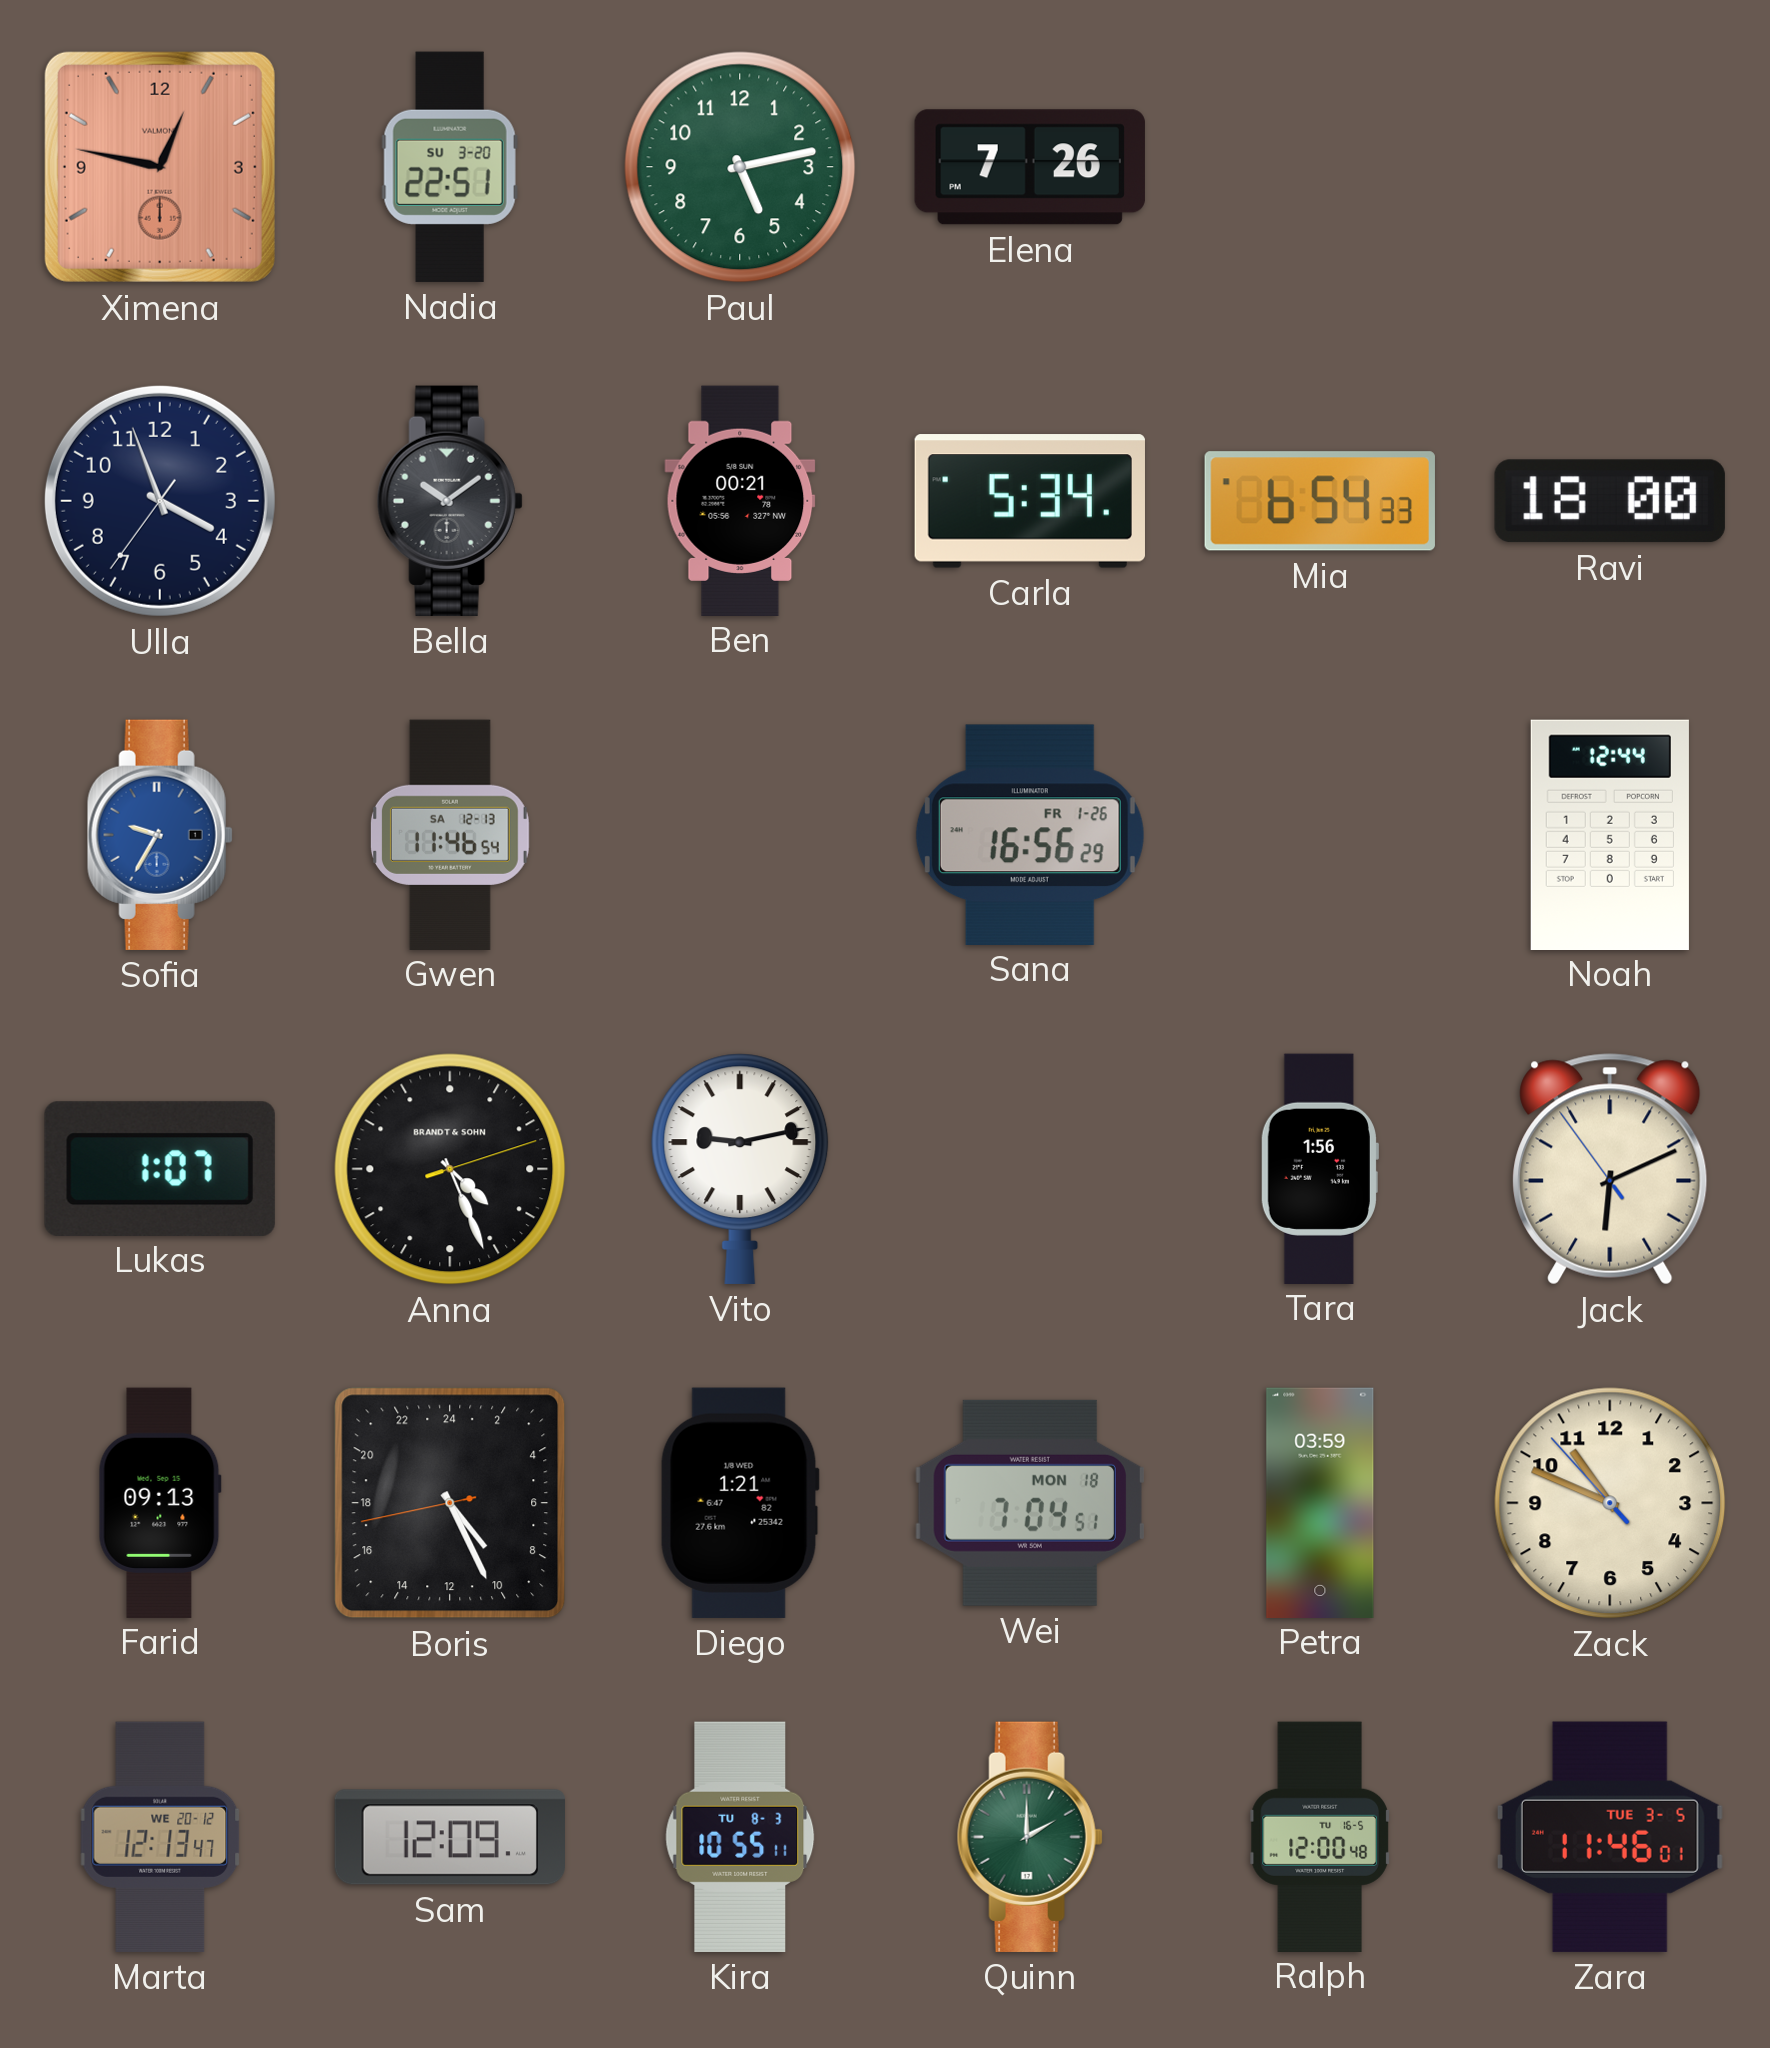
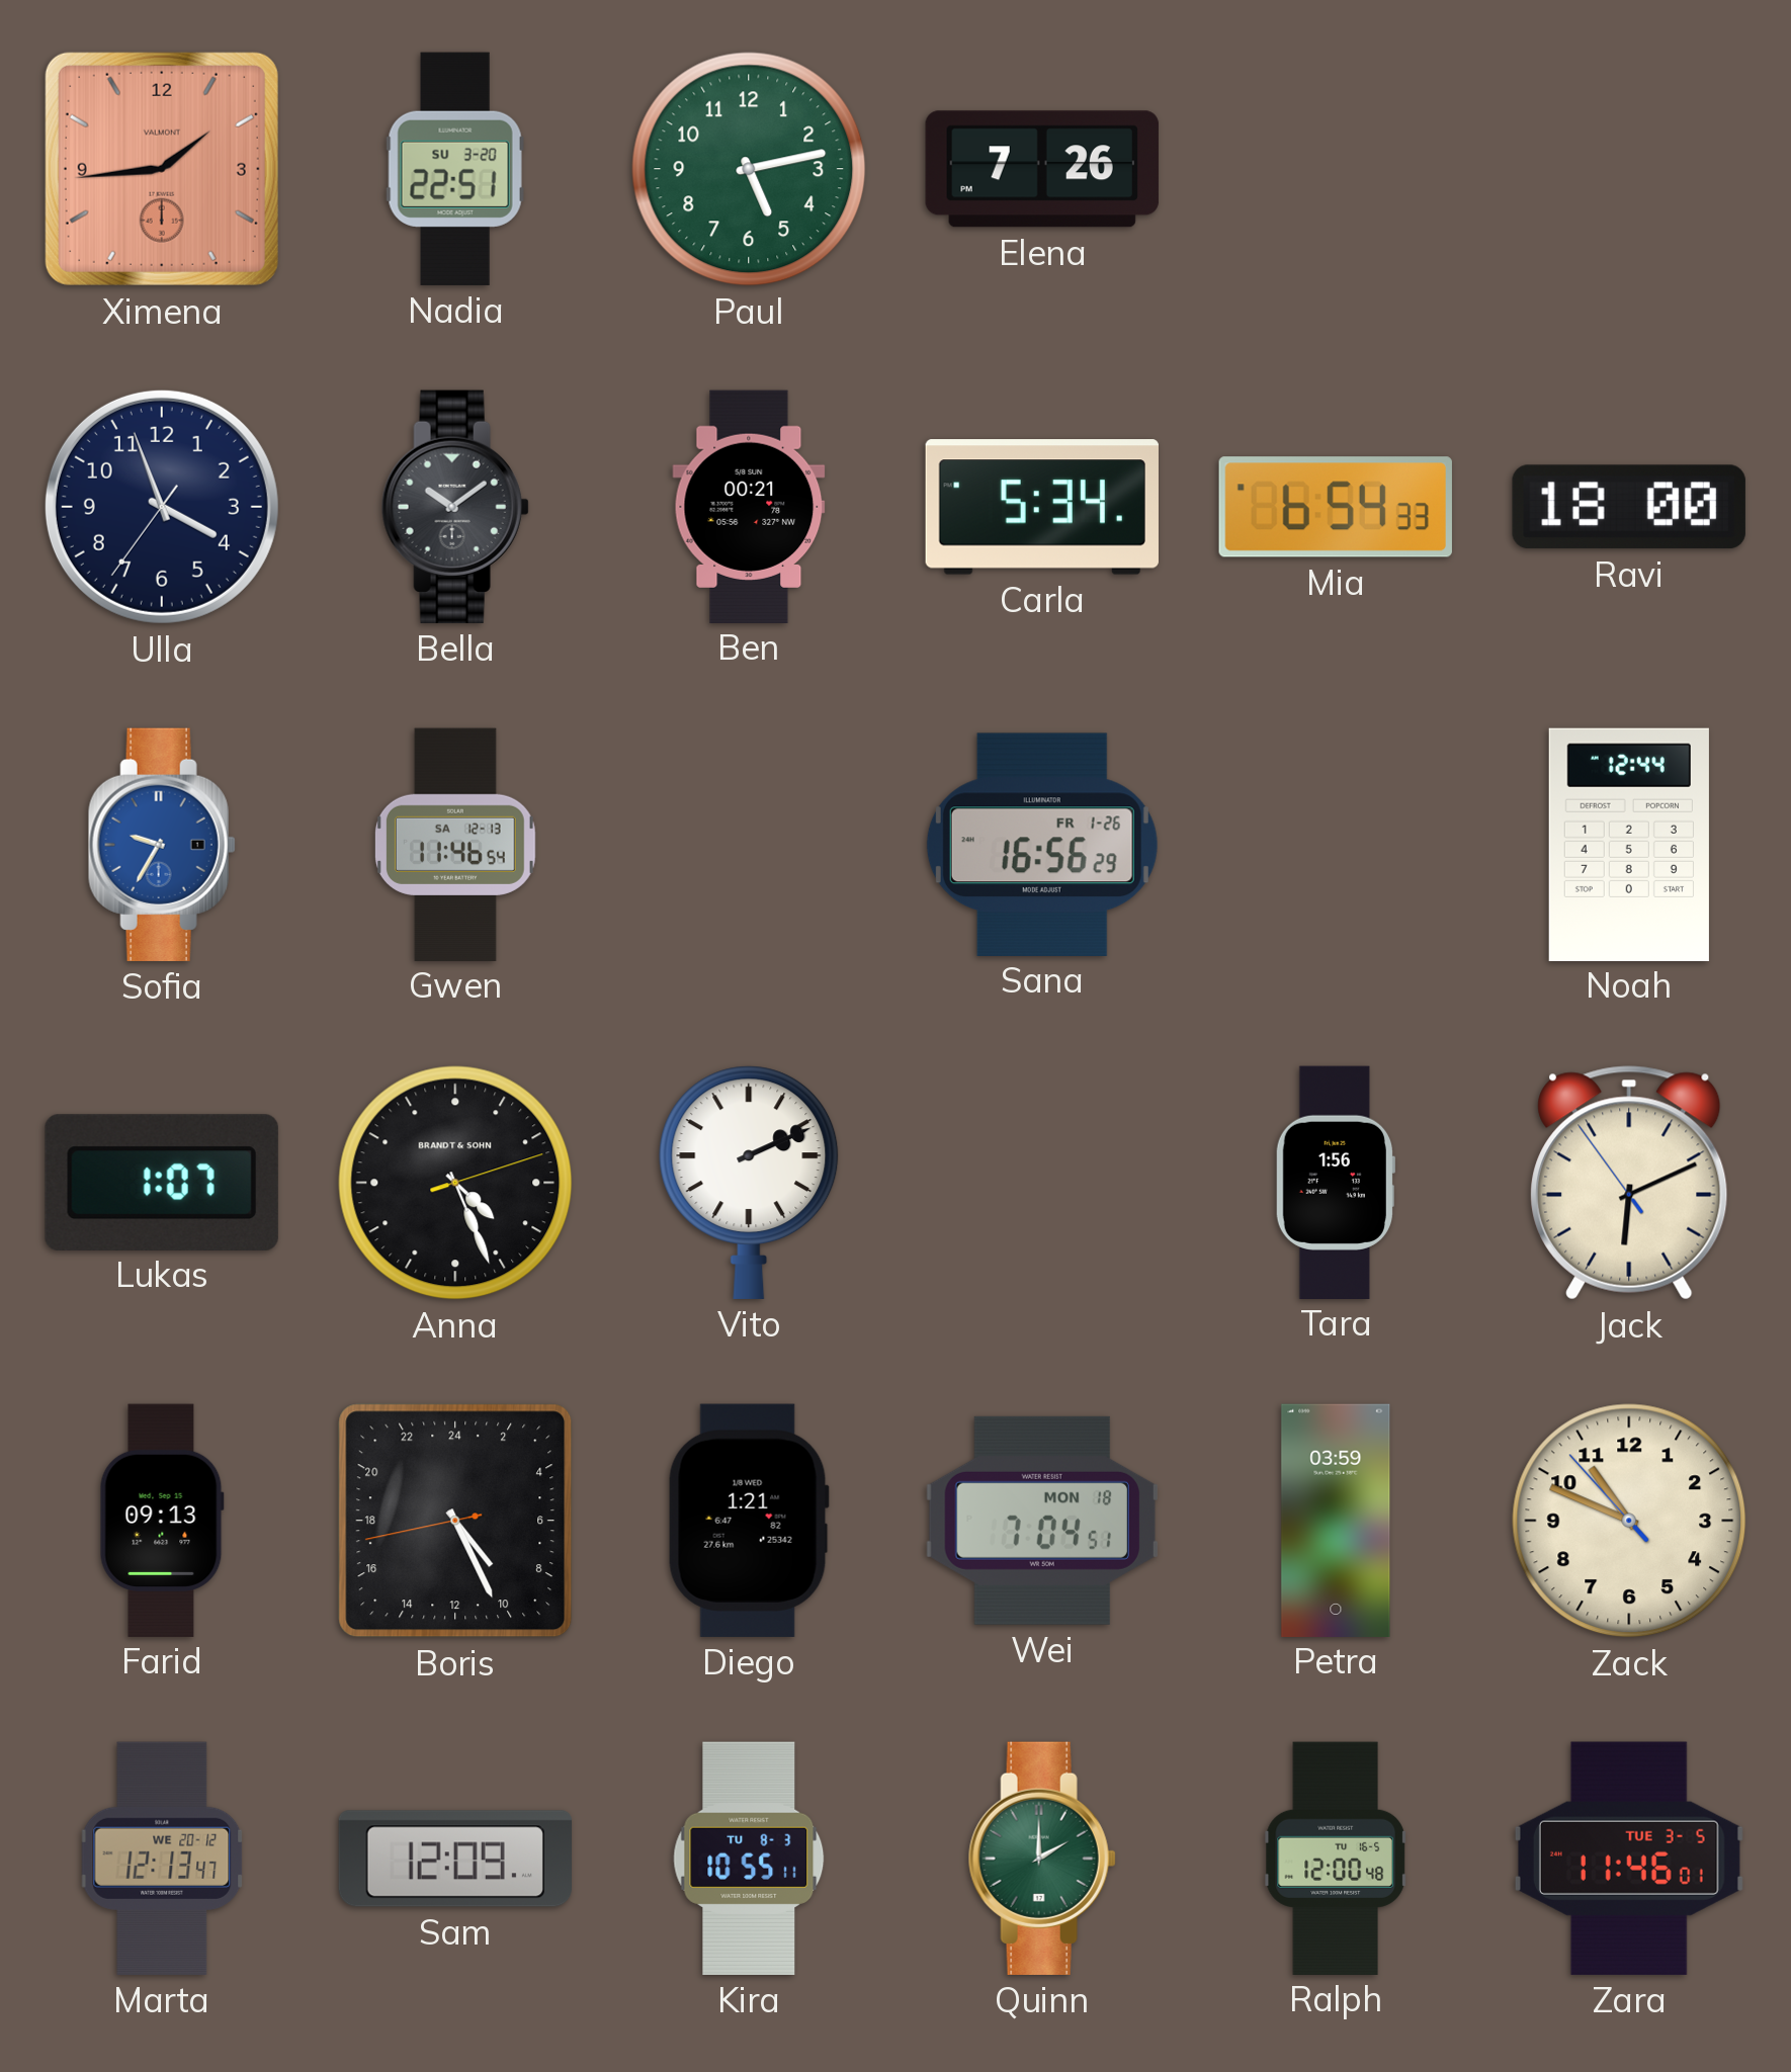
Ximena: 12:47 -> 1:44
Vito: 9:13 -> 2:11
